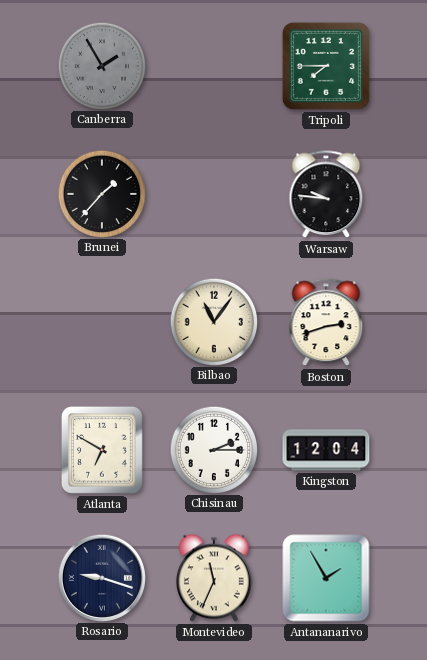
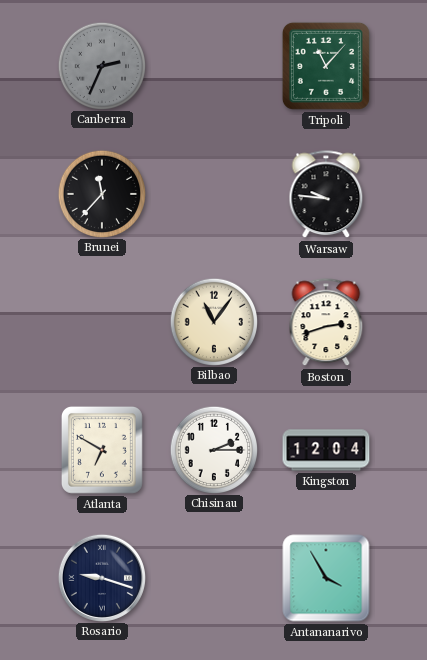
Canberra: 1:55 -> 2:34
Tripoli: 7:45 -> 11:07
Brunei: 1:37 -> 11:37
Montevideo: 11:34 -> none
Antananarivo: 1:55 -> 3:55
